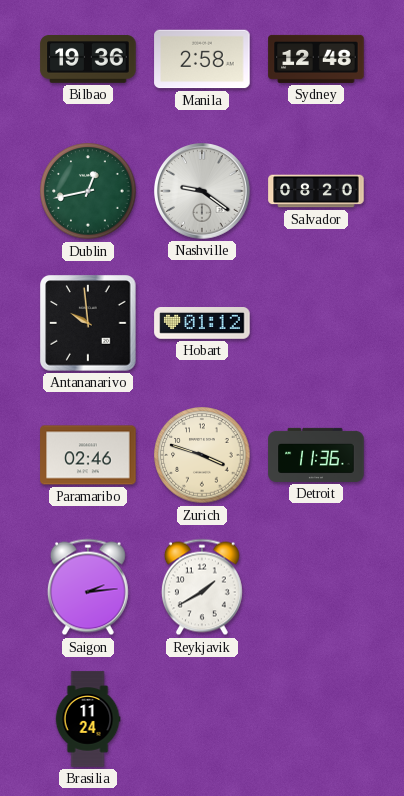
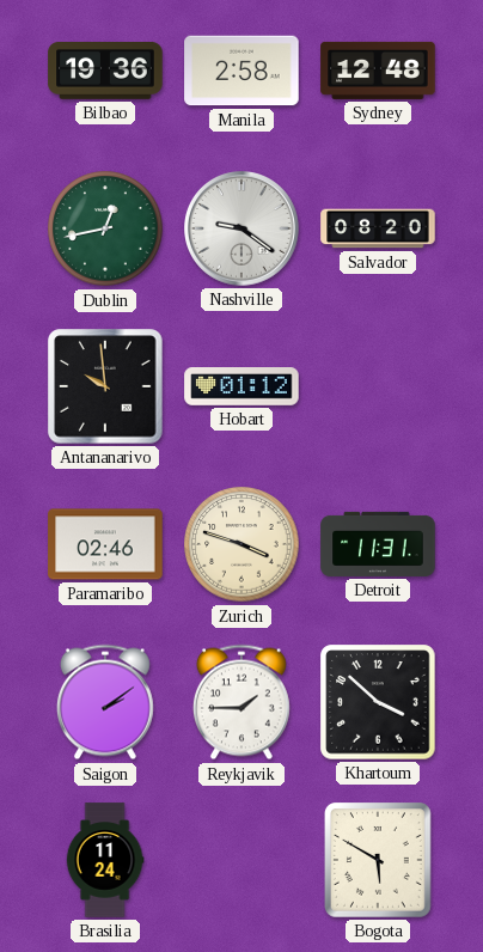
Detroit: 11:36 -> 11:31
Saigon: 2:14 -> 2:09
Reykjavik: 1:40 -> 1:45
Khartoum: none -> 3:52
Bogota: none -> 5:50
